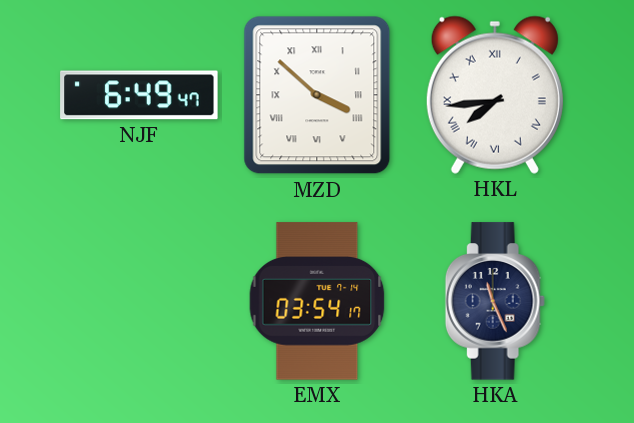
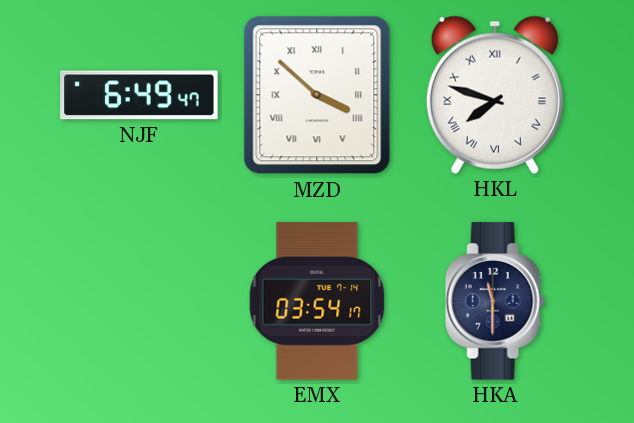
HKL: 7:44 -> 7:48
HKA: 11:26 -> 11:30
